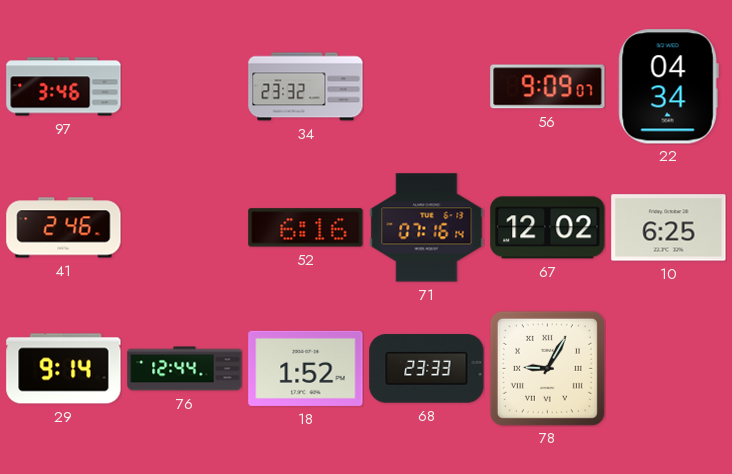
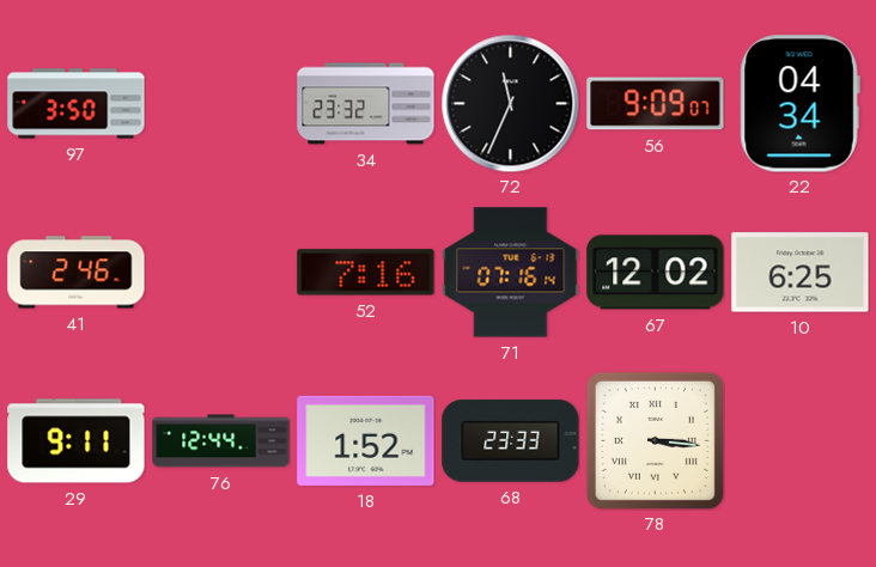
97: 3:46 -> 3:50
72: none -> 11:34
52: 6:16 -> 7:16
29: 9:14 -> 9:11
78: 9:05 -> 3:16
